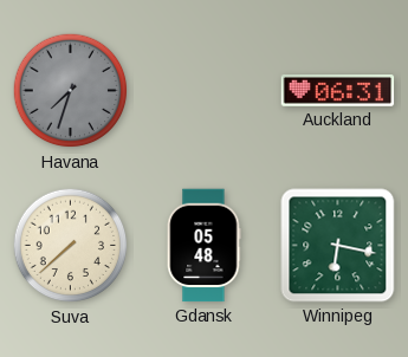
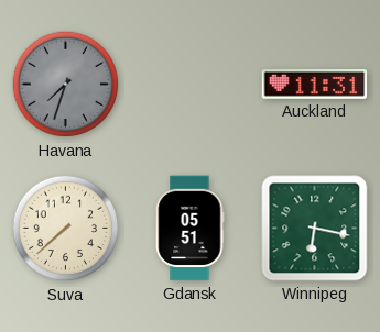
Auckland: 06:31 -> 11:31
Gdansk: 05:48 -> 05:51
